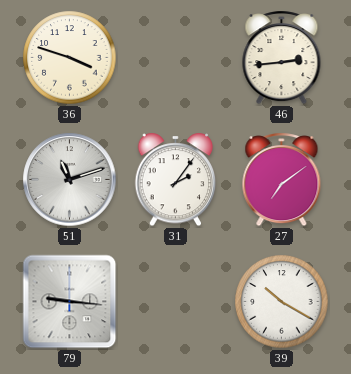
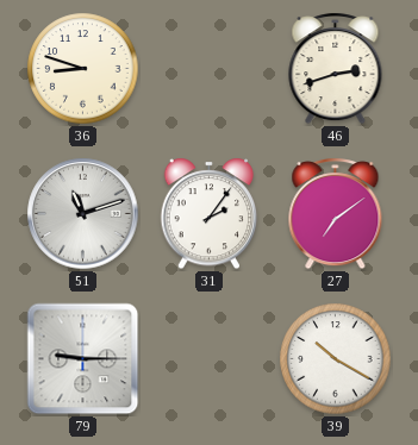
36: 3:48 -> 8:48
46: 2:44 -> 2:42
79: 9:16 -> 9:15
